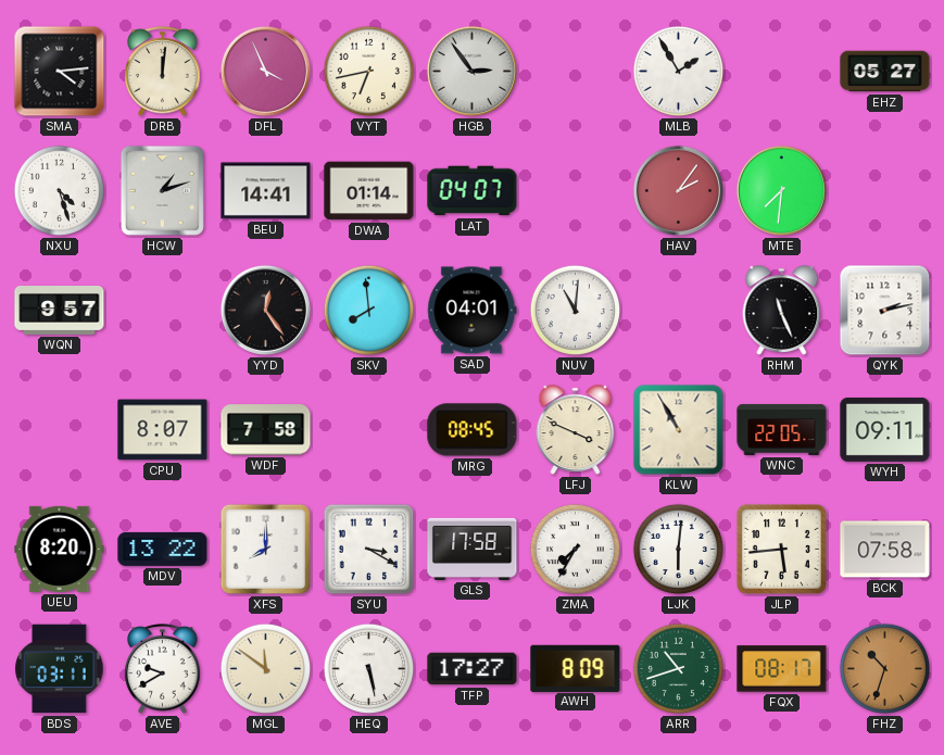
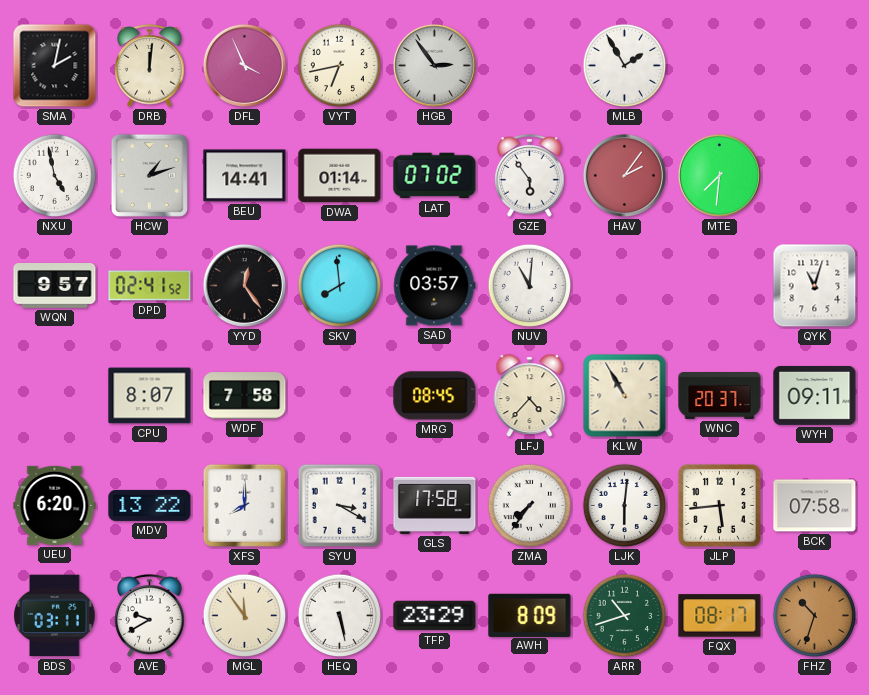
SMA: 4:14 -> 2:02
EHZ: 05:27 -> none
NXU: 4:27 -> 4:58
LAT: 04:07 -> 07:02
GZE: none -> 5:54
DPD: none -> 02:41
SAD: 04:01 -> 03:57
RHM: 11:26 -> none
QYK: 2:13 -> 11:03
LFJ: 3:49 -> 4:37
WNC: 22:05 -> 20:37
UEU: 8:20 -> 6:20
ZMA: 7:35 -> 7:36
MGL: 11:51 -> 11:54
TFP: 17:27 -> 23:29
